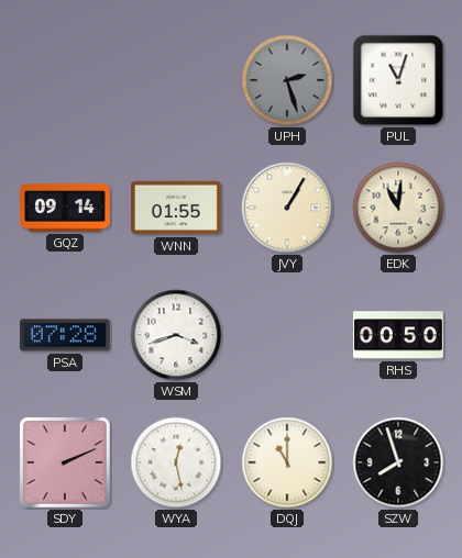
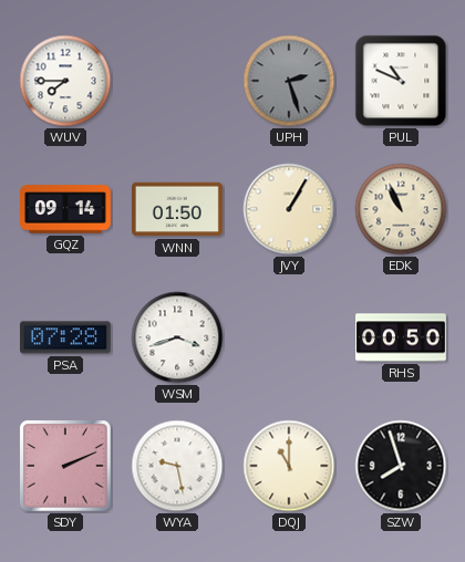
WUV: none -> 7:45
PUL: 11:03 -> 10:49
WNN: 01:55 -> 01:50
EDK: 11:01 -> 10:56
WYA: 12:28 -> 9:28
